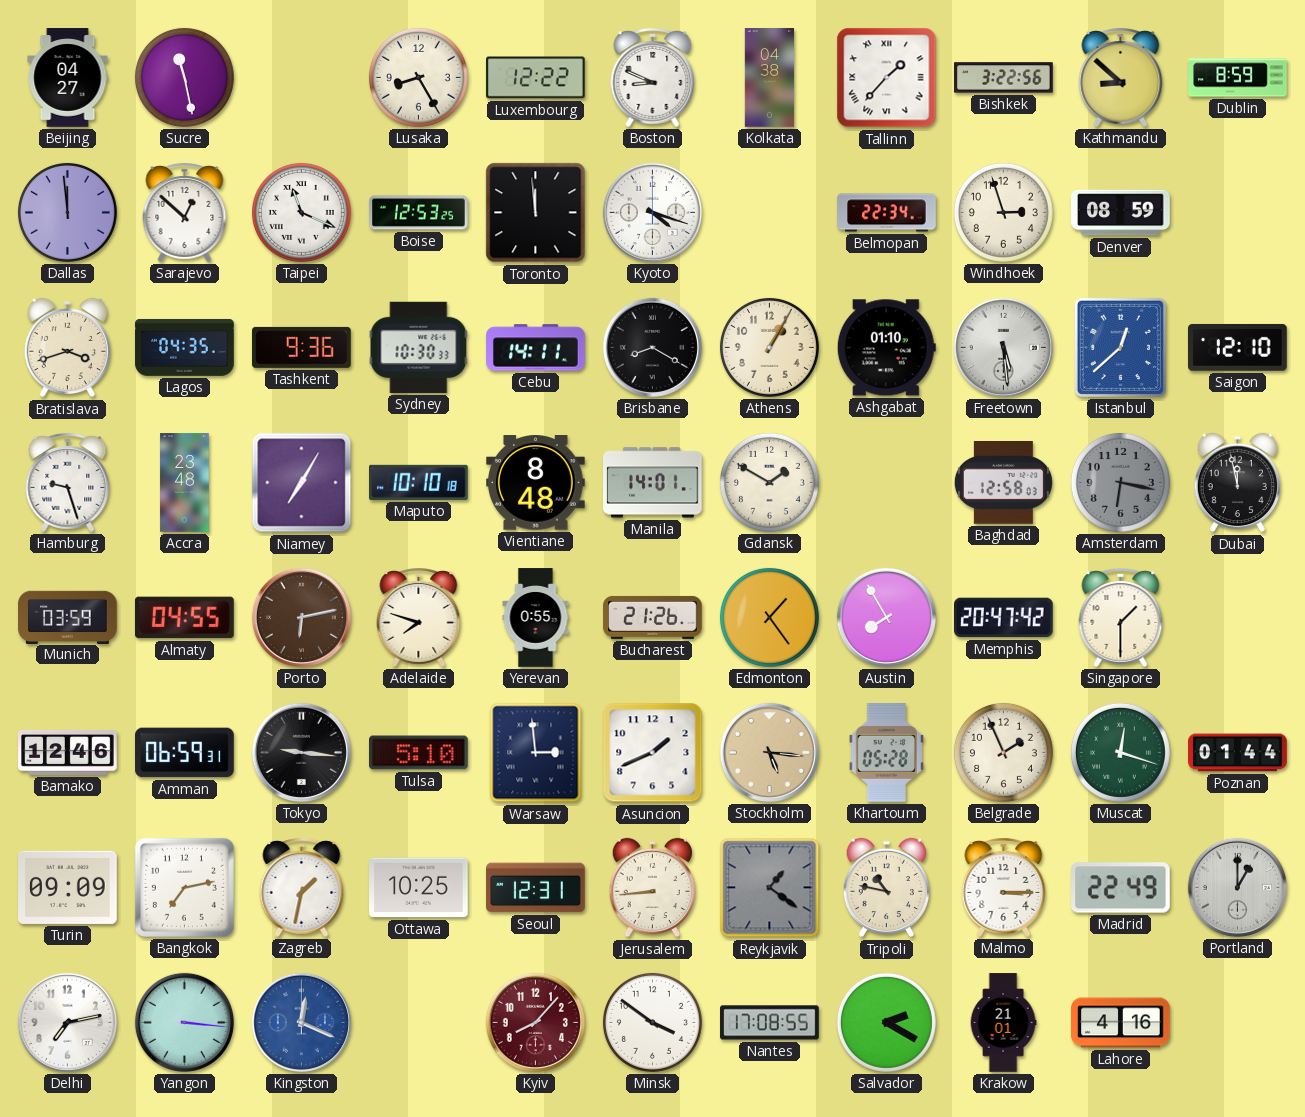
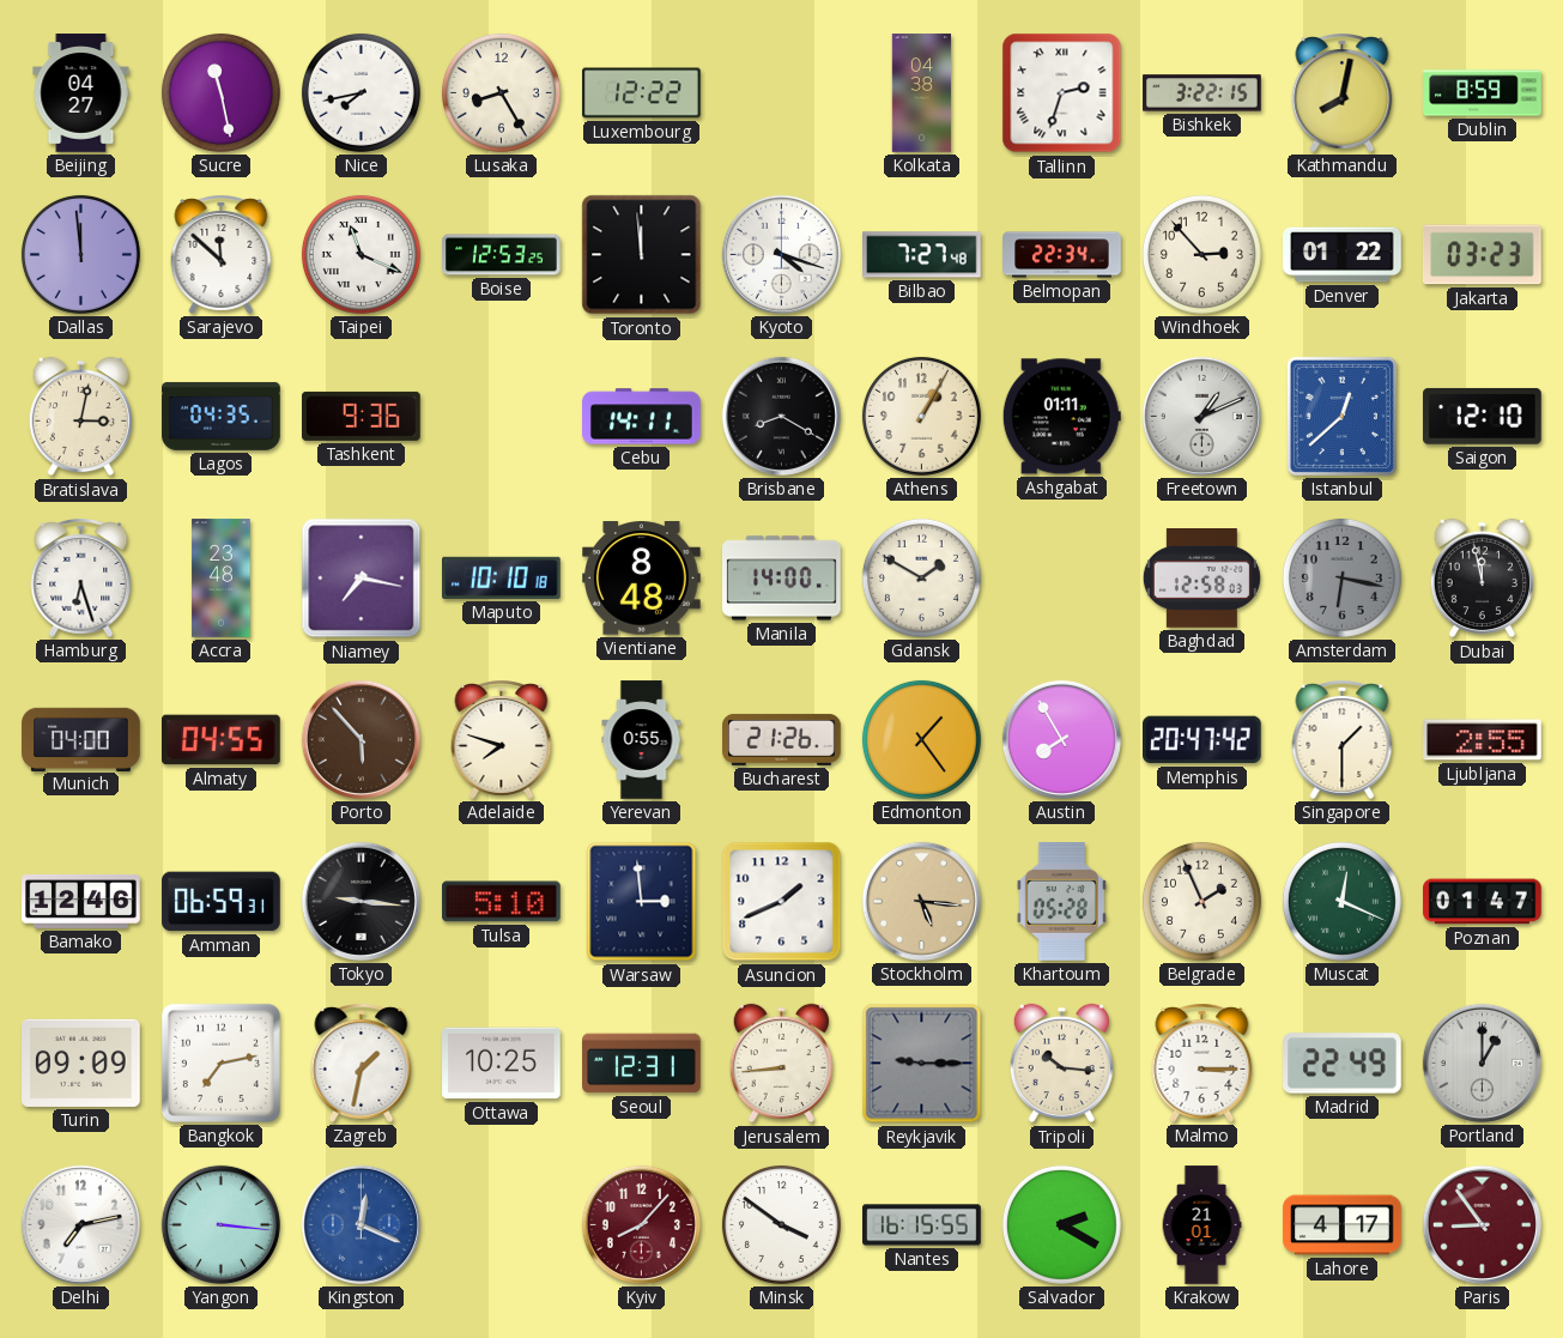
Nice: none -> 7:43
Boston: 8:49 -> none
Tallinn: 1:37 -> 2:33
Bishkek: 3:22:56 -> 3:22:15
Kathmandu: 8:52 -> 8:02
Sarajevo: 12:52 -> 11:52
Bilbao: none -> 7:27
Windhoek: 2:57 -> 2:53
Denver: 08:59 -> 01:22
Jakarta: none -> 03:23
Bratislava: 3:42 -> 3:02
Sydney: 10:30 -> none
Ashgabat: 01:10 -> 01:11
Freetown: 5:29 -> 1:11
Hamburg: 9:27 -> 6:27
Niamey: 7:05 -> 7:17
Manila: 14:01 -> 14:00
Munich: 03:59 -> 04:00
Porto: 6:13 -> 5:53
Ljubljana: none -> 2:55
Muscat: 12:18 -> 12:19
Poznan: 01:44 -> 01:47
Reykjavik: 1:21 -> 9:15
Tripoli: 10:47 -> 10:16
Nantes: 17:08 -> 16:15
Lahore: 4:16 -> 4:17
Paris: none -> 8:54
